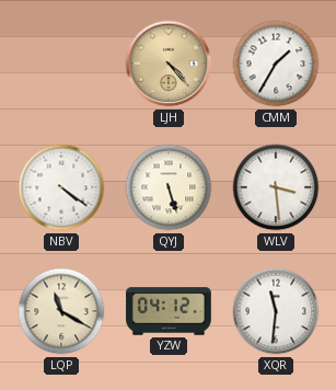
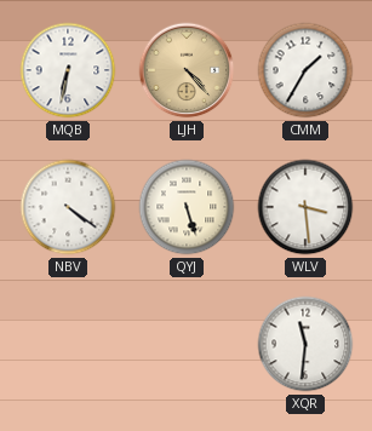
MQB: none -> 6:32
LQP: 11:20 -> none
YZW: 04:12 -> none
